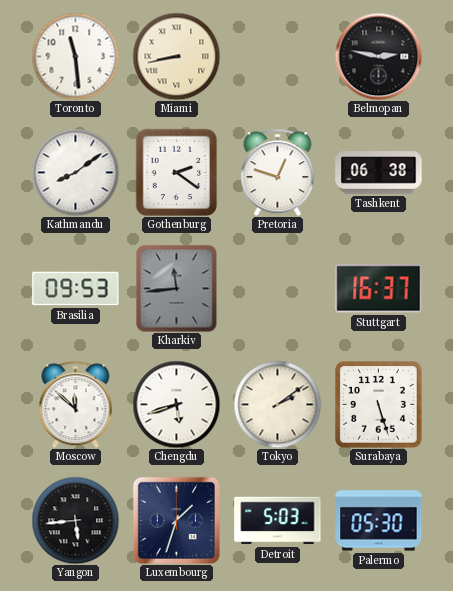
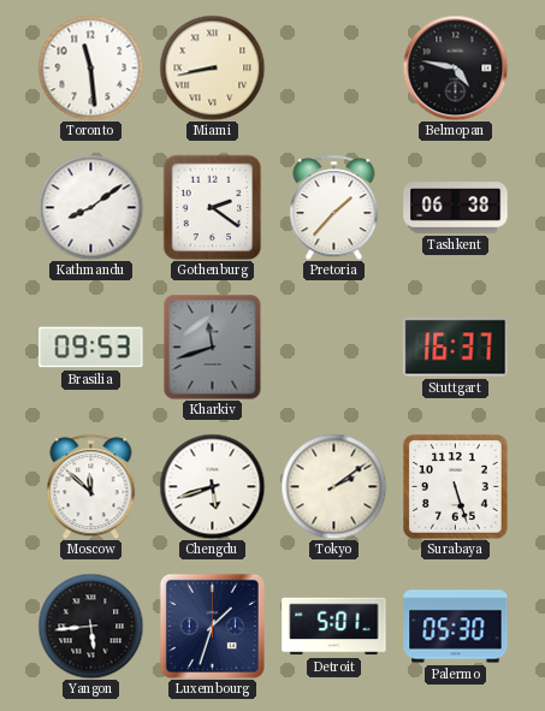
Belmopan: 2:47 -> 4:47
Pretoria: 12:48 -> 1:37
Kharkiv: 11:44 -> 11:42
Detroit: 5:03 -> 5:01
